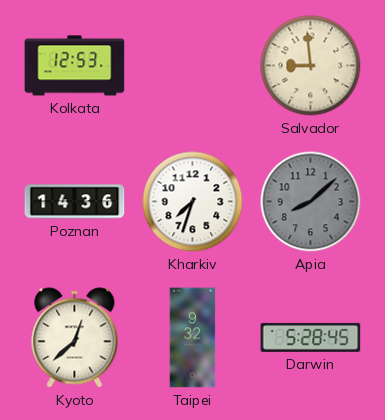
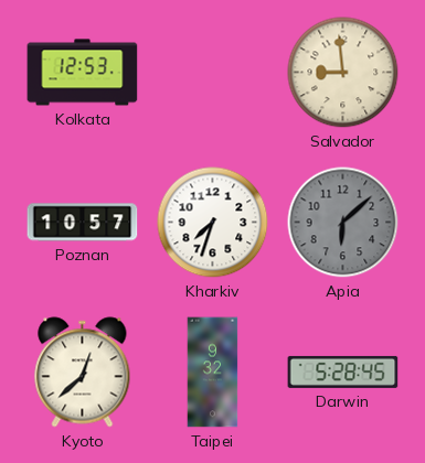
Poznan: 14:36 -> 10:57
Apia: 8:08 -> 6:08
